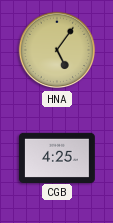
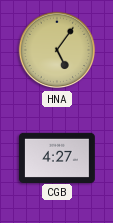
CGB: 4:25 -> 4:27
